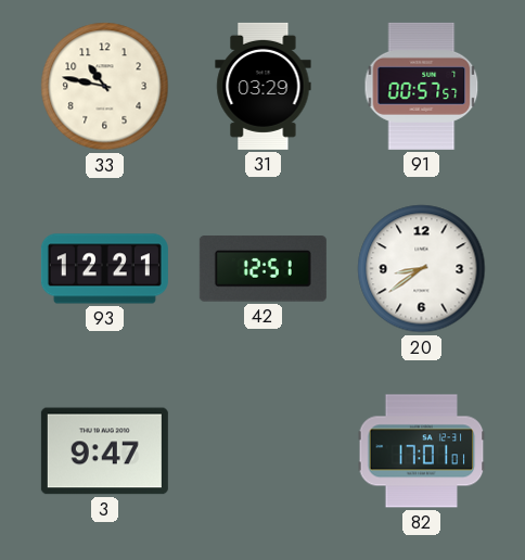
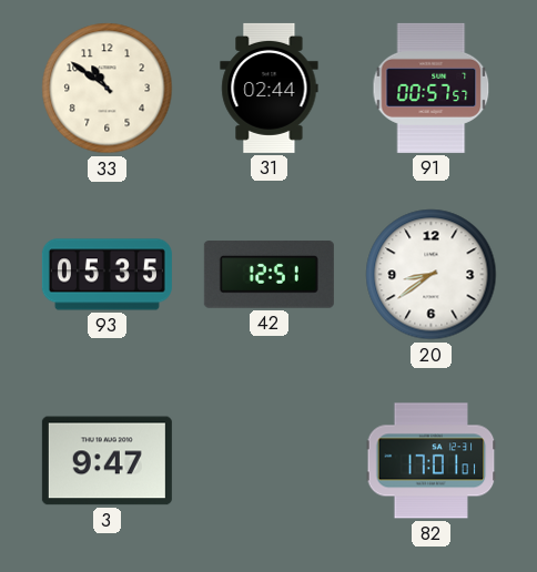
33: 10:47 -> 10:51
31: 03:29 -> 02:44
93: 12:21 -> 05:35
